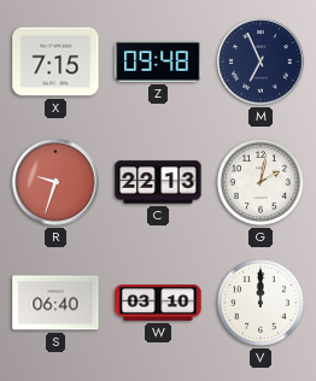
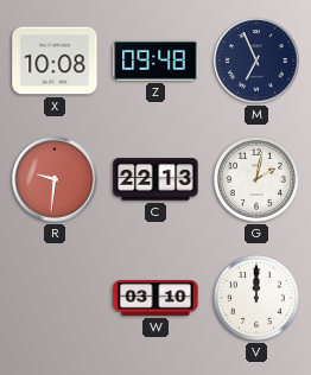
X: 7:15 -> 10:08
R: 9:33 -> 9:31
S: 06:40 -> none
